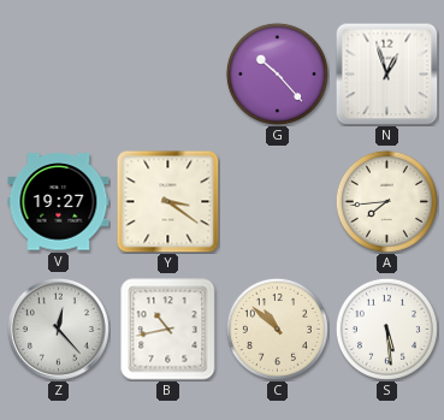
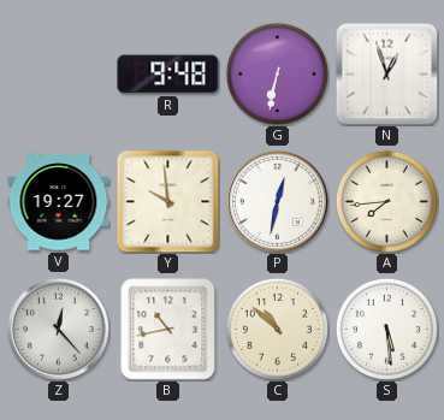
R: none -> 9:48
G: 10:23 -> 6:32
Y: 3:21 -> 9:59
P: none -> 12:32
